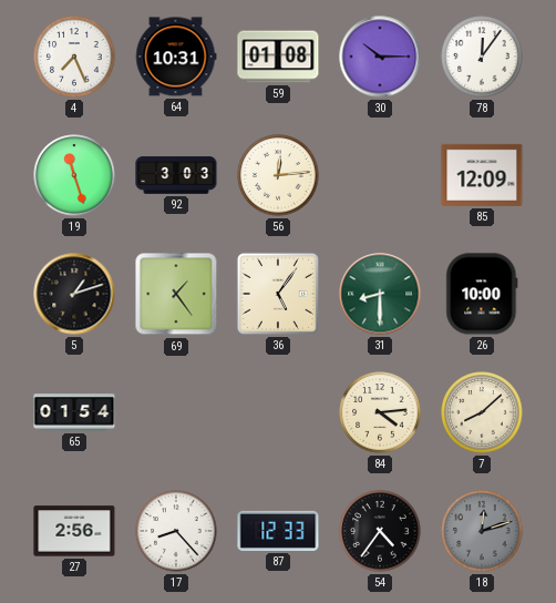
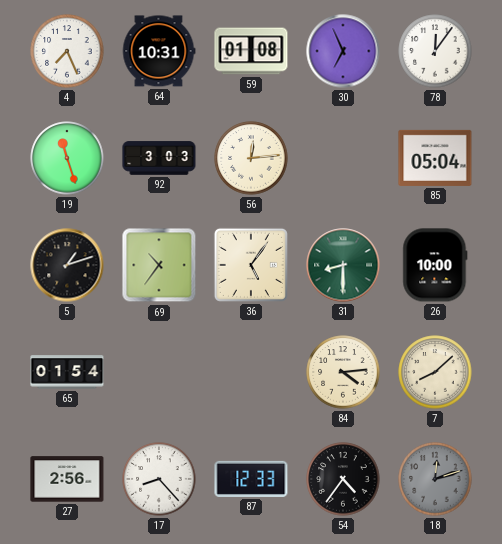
30: 10:15 -> 6:56
85: 12:09 -> 05:04
69: 1:24 -> 10:36
